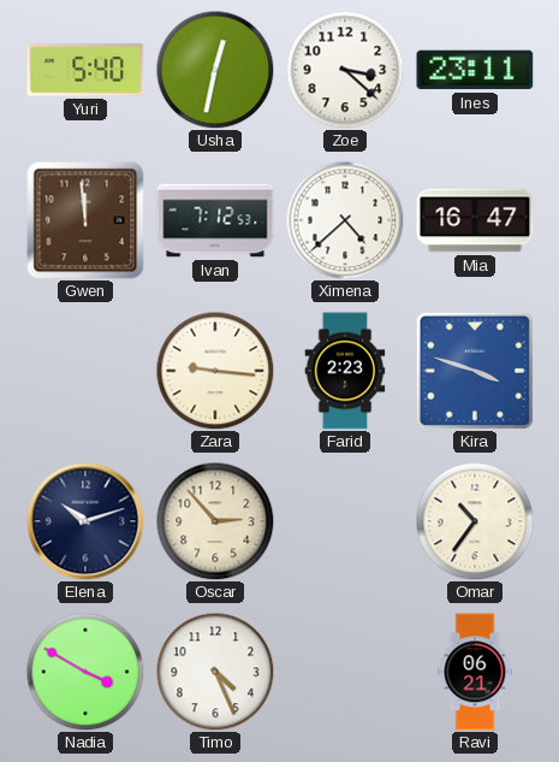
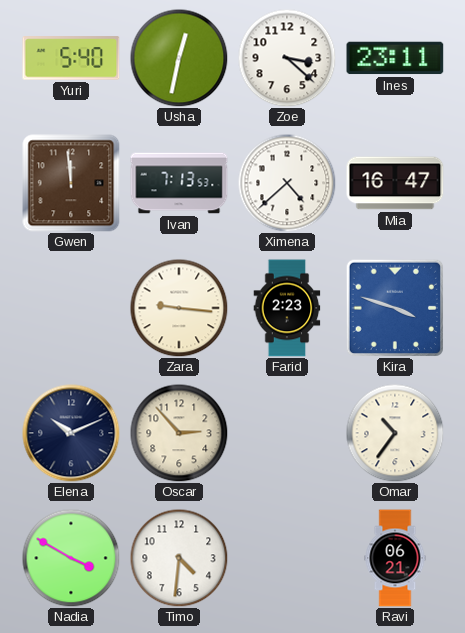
Ivan: 7:12 -> 7:13
Elena: 10:12 -> 10:11
Timo: 4:26 -> 4:31
